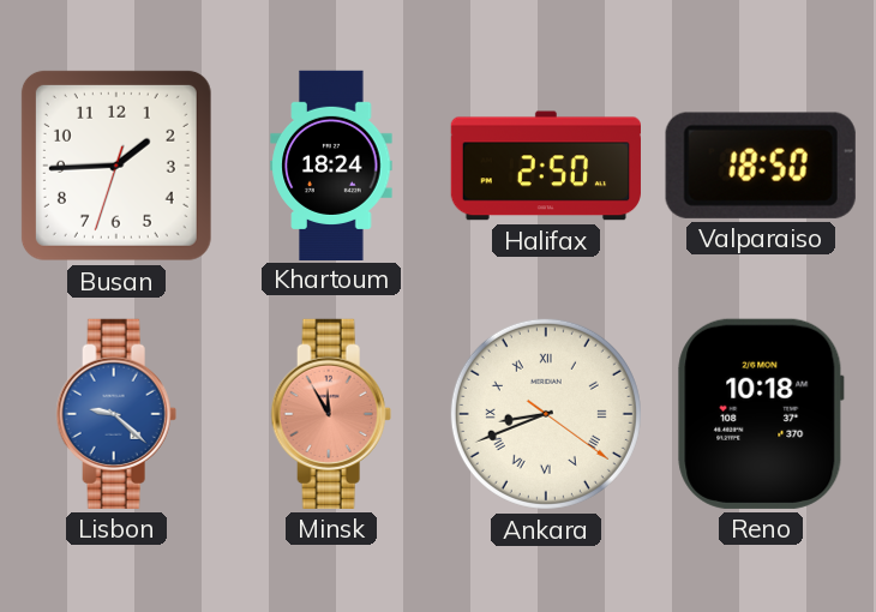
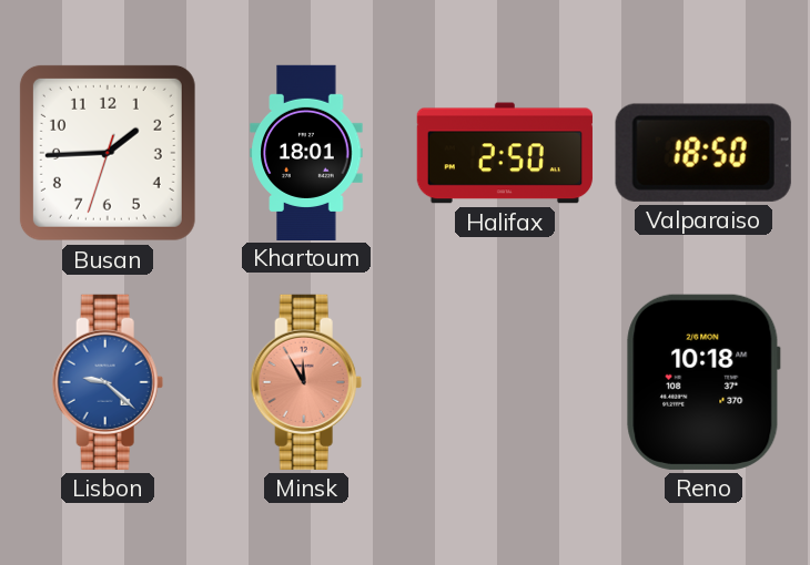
Khartoum: 18:24 -> 18:01
Ankara: 8:41 -> none
